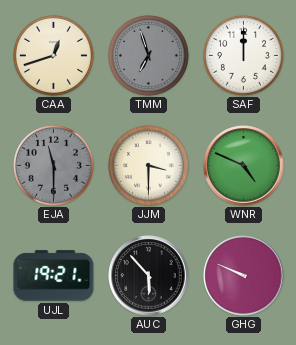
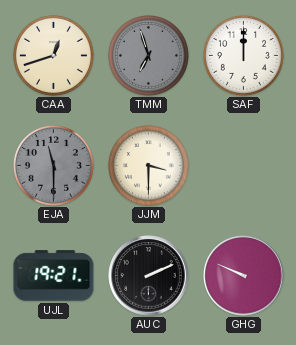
WNR: 4:49 -> none
AUC: 5:53 -> 2:11
